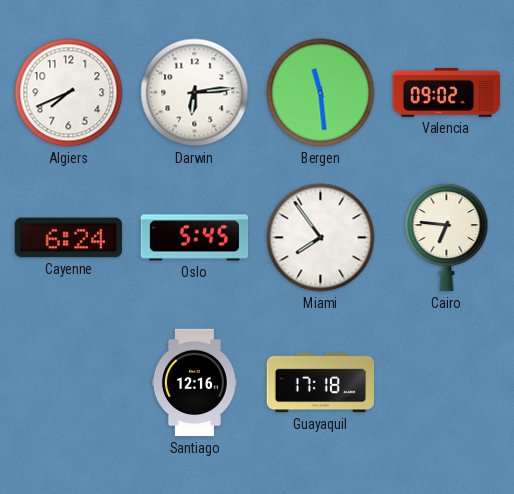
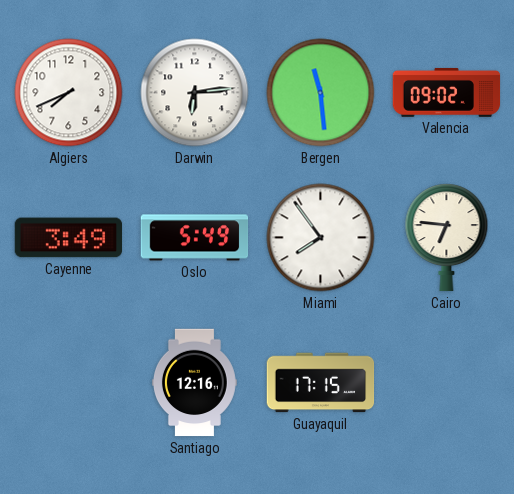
Cayenne: 6:24 -> 3:49
Oslo: 5:45 -> 5:49
Guayaquil: 17:18 -> 17:15
